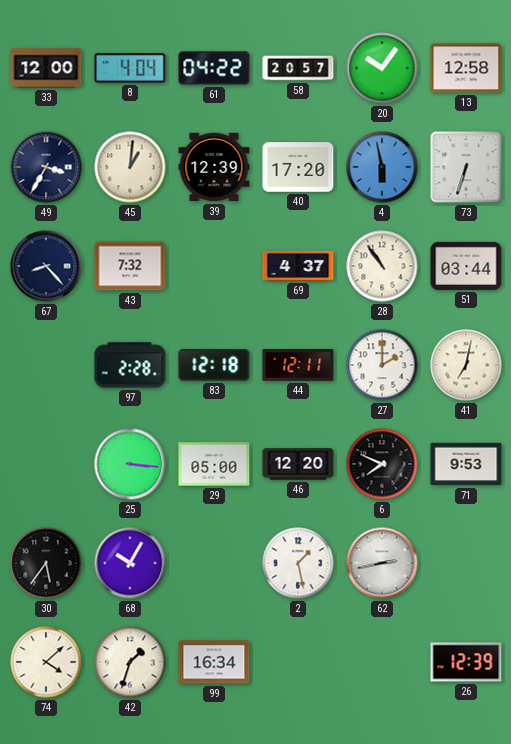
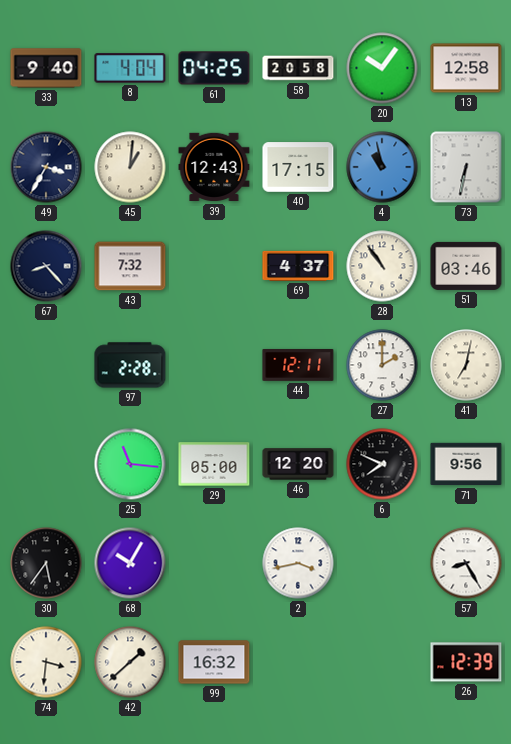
33: 12:00 -> 9:40
61: 04:22 -> 04:25
58: 20:57 -> 20:58
39: 12:39 -> 12:43
40: 17:20 -> 17:15
4: 5:58 -> 10:58
73: 6:33 -> 6:32
51: 03:44 -> 03:46
83: 12:18 -> none
25: 3:16 -> 11:16
71: 9:53 -> 9:56
2: 1:28 -> 3:43
62: 2:43 -> none
57: none -> 8:25
74: 4:08 -> 3:31
42: 1:33 -> 1:38
99: 16:34 -> 16:32
